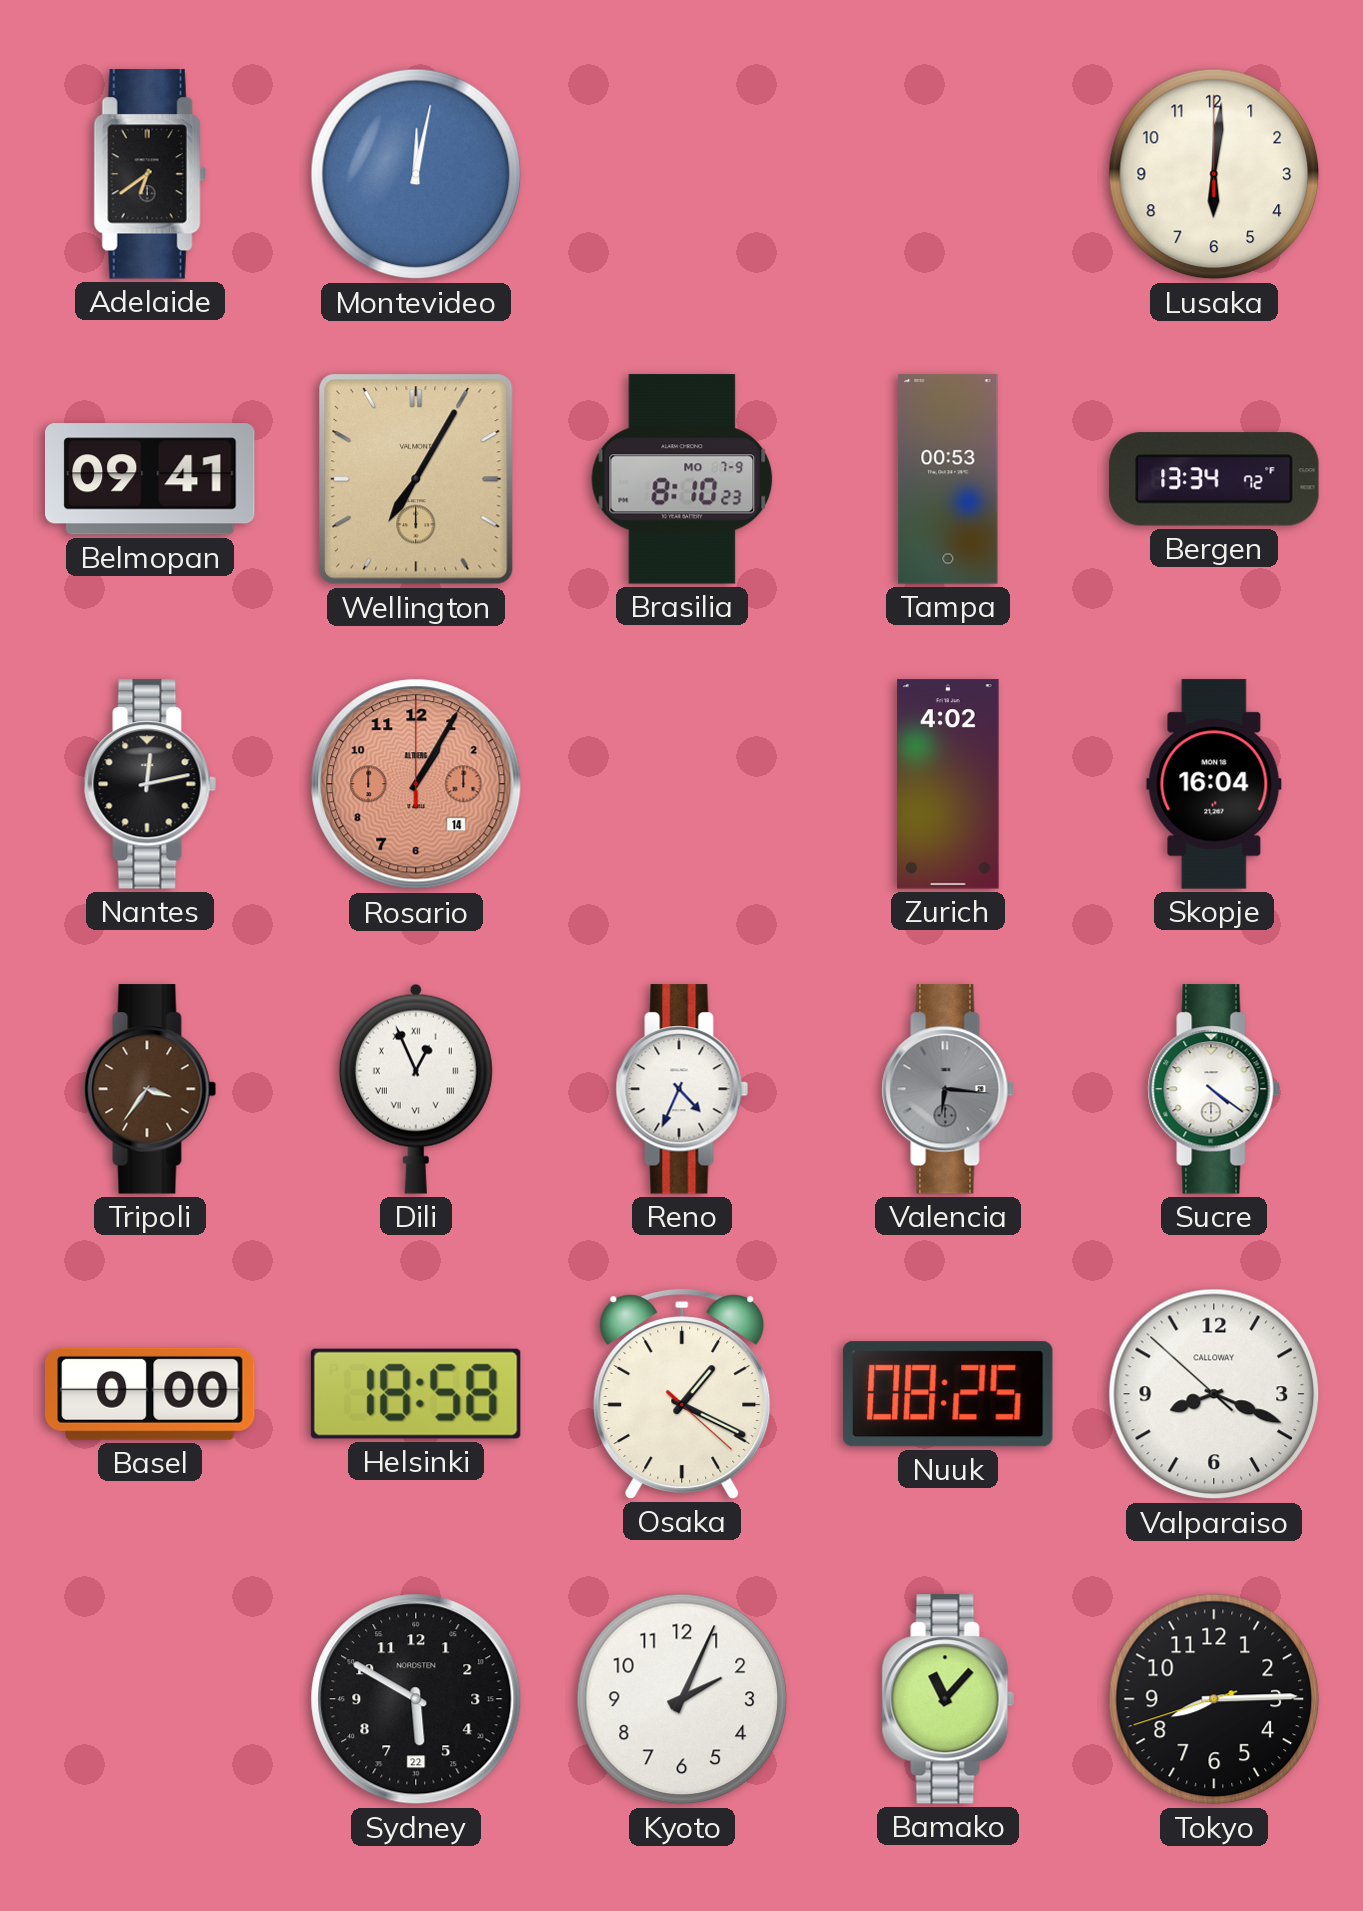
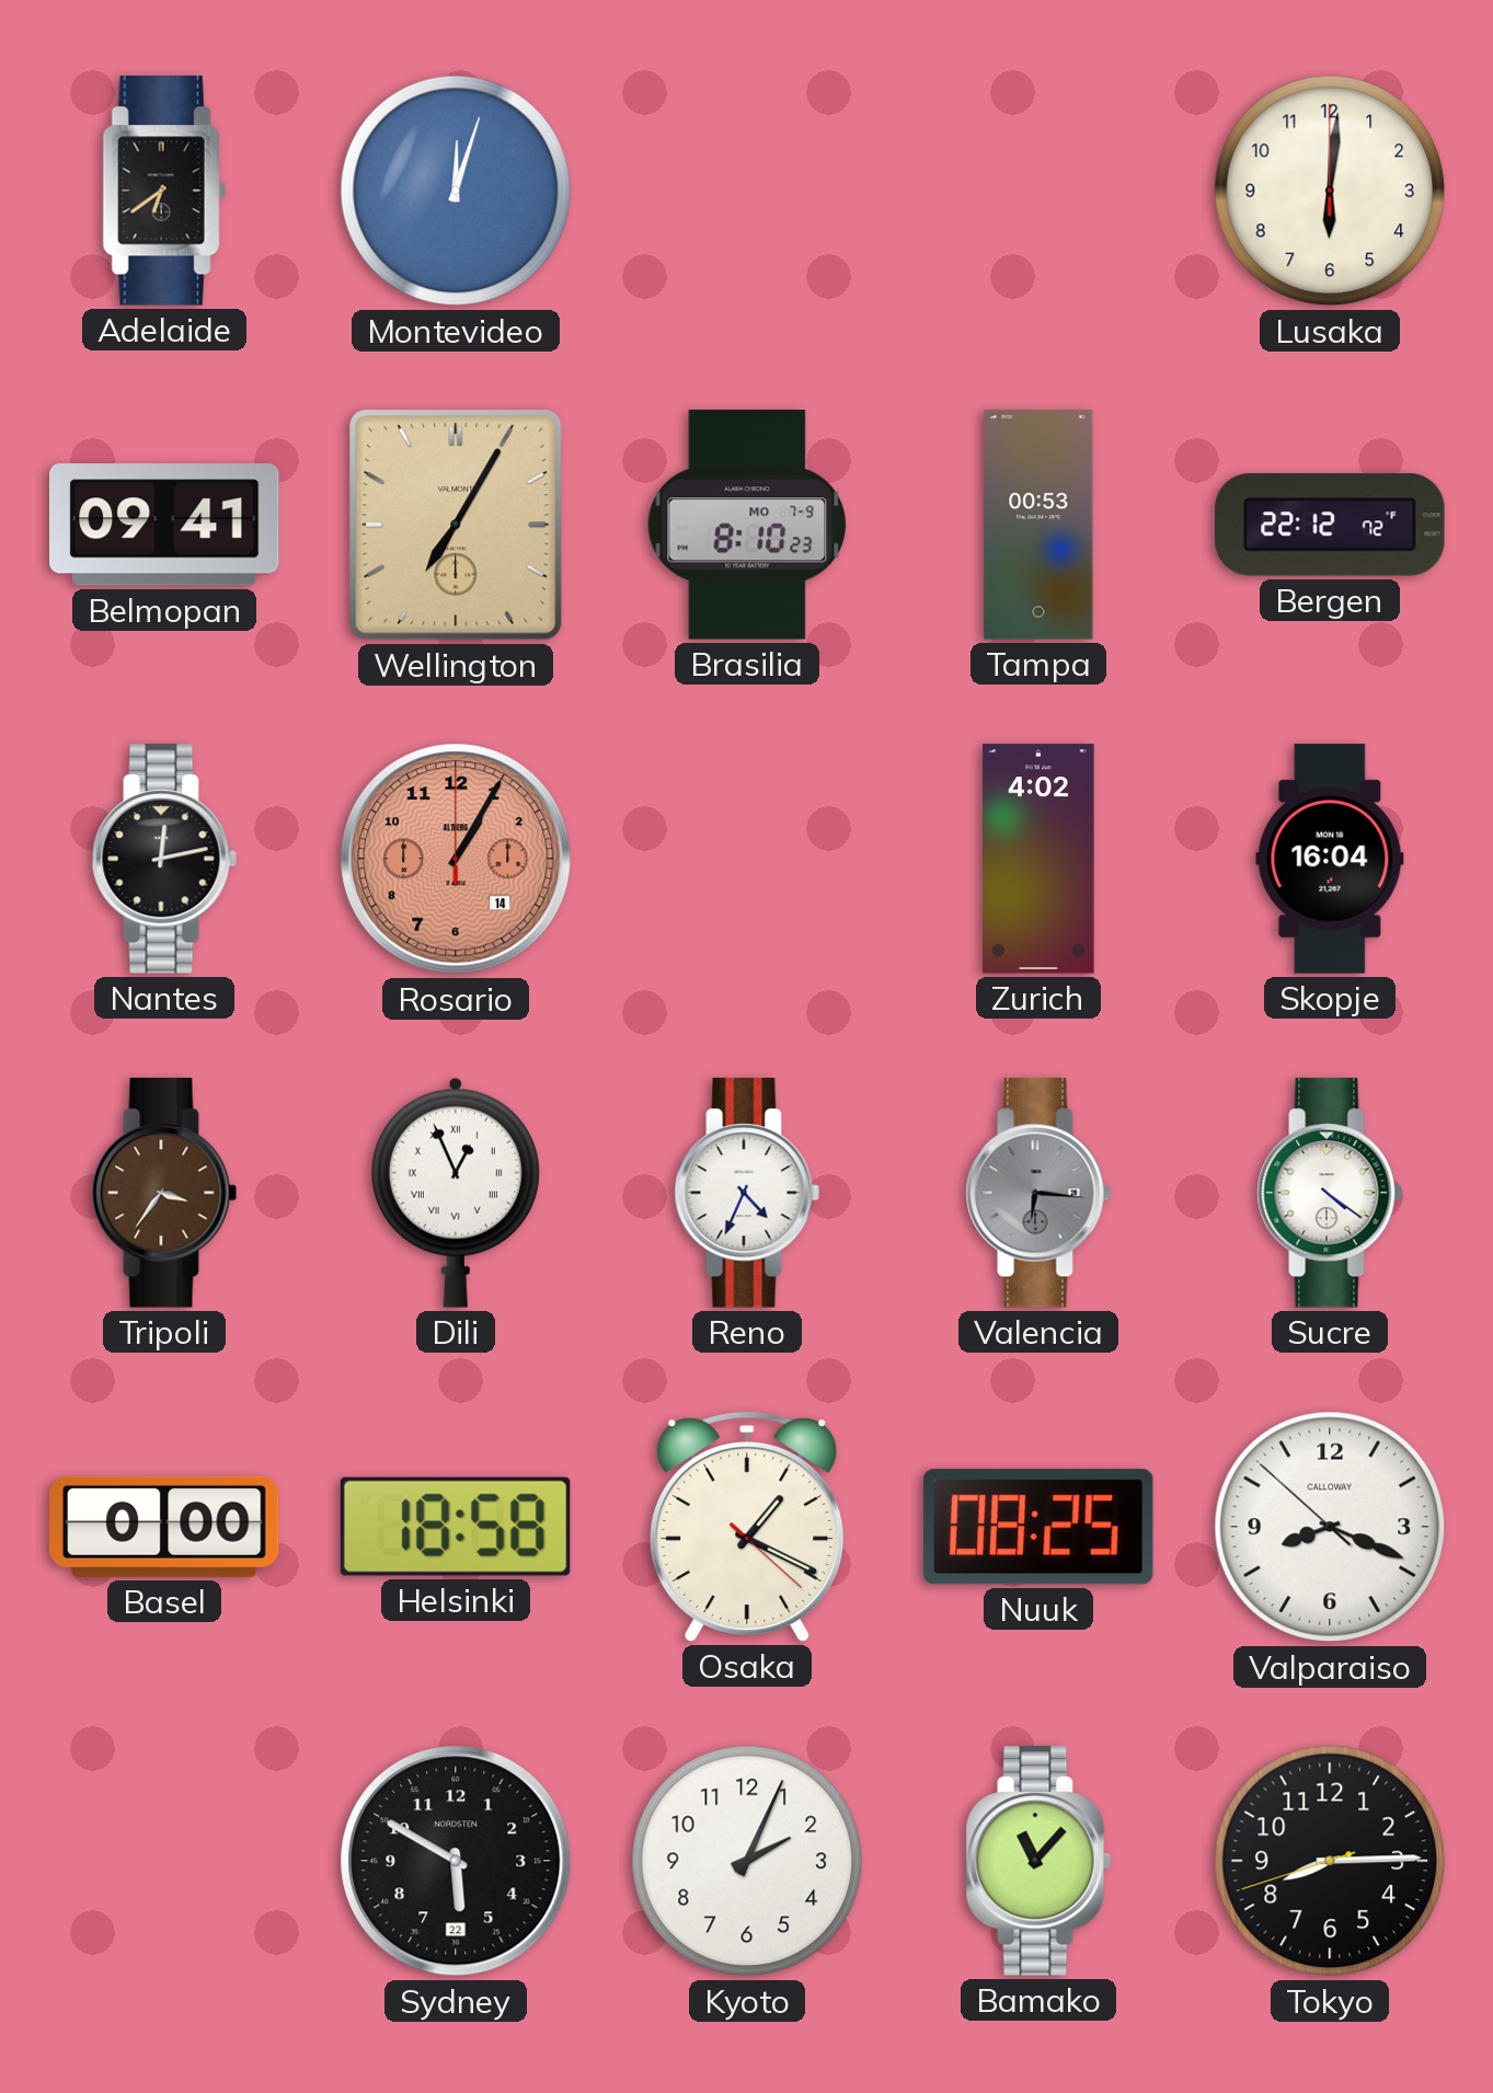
Montevideo: 12:02 -> 12:03
Bergen: 13:34 -> 22:12
